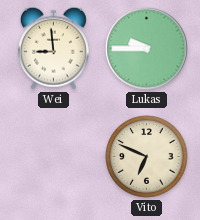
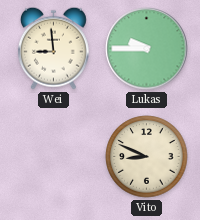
Vito: 6:49 -> 8:49
